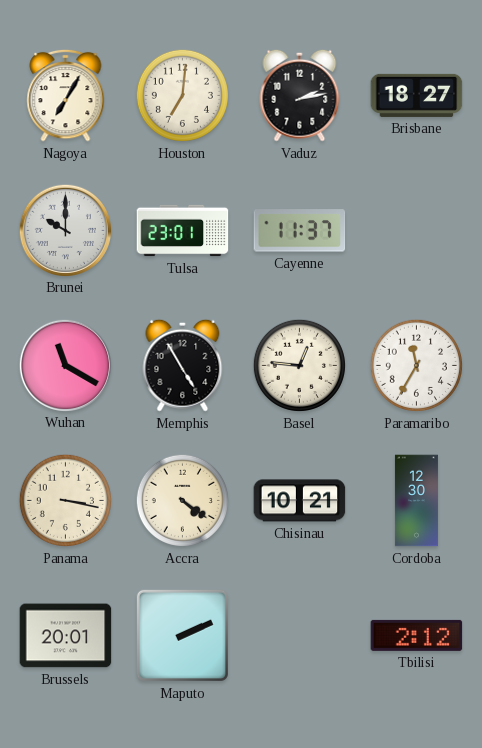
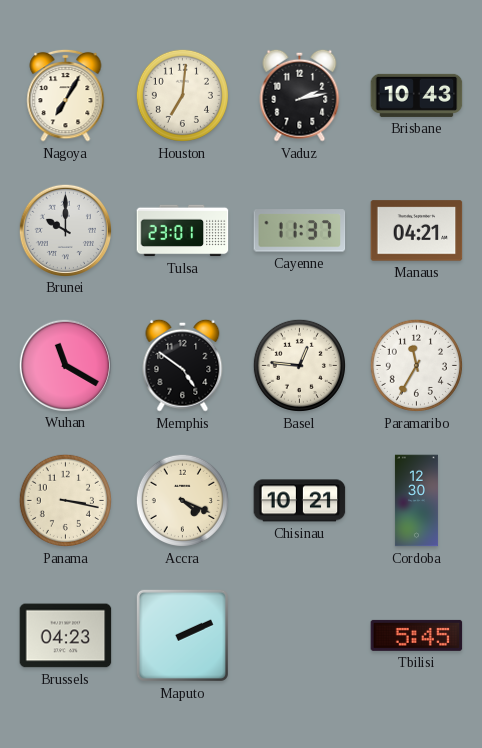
Brisbane: 18:27 -> 10:43
Manaus: none -> 04:21
Memphis: 4:55 -> 4:51
Accra: 4:21 -> 4:19
Brussels: 20:01 -> 04:23
Tbilisi: 2:12 -> 5:45
